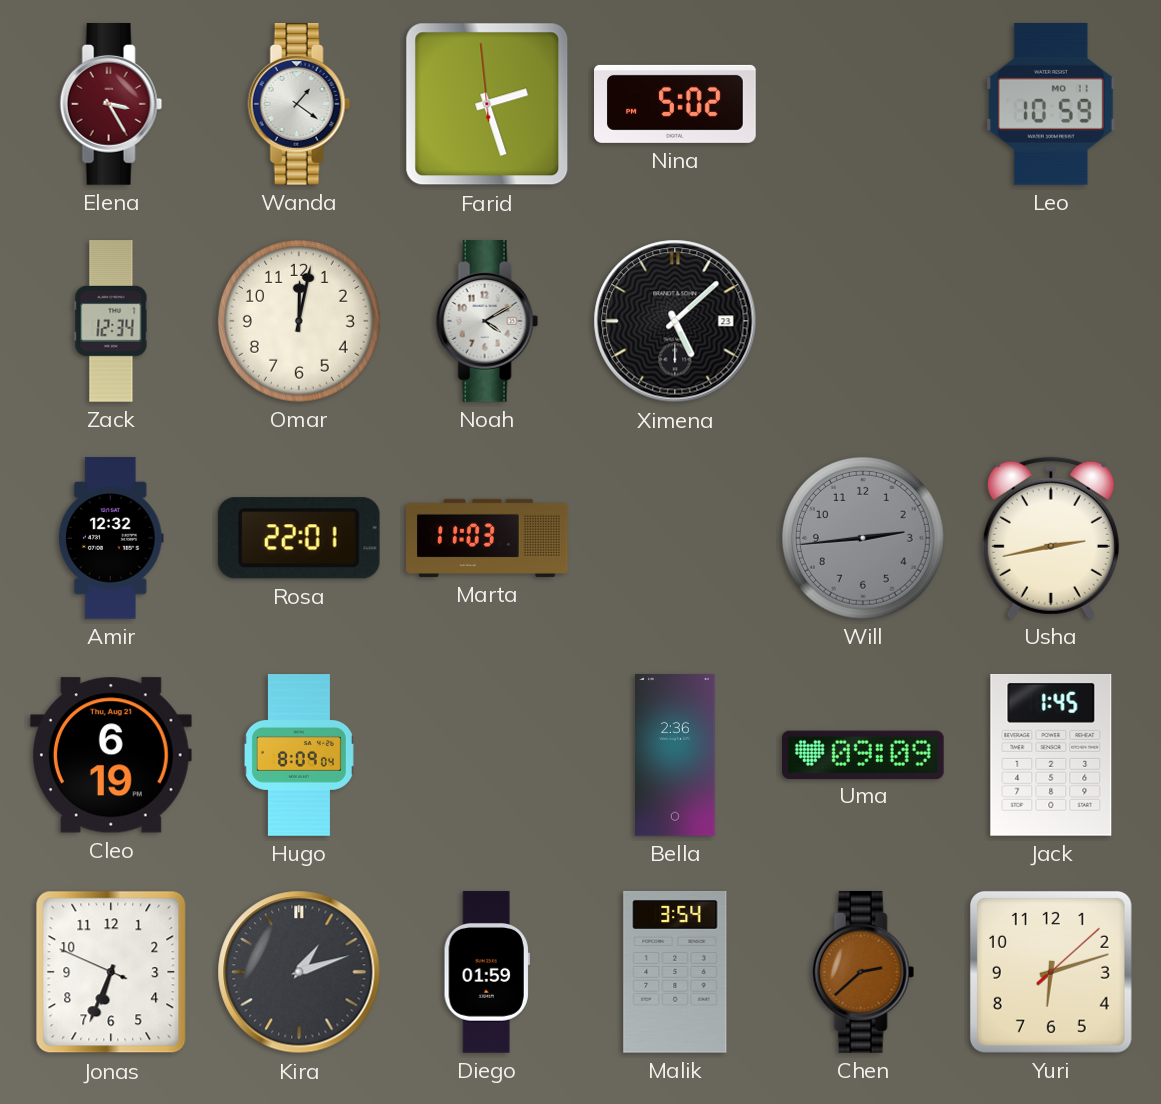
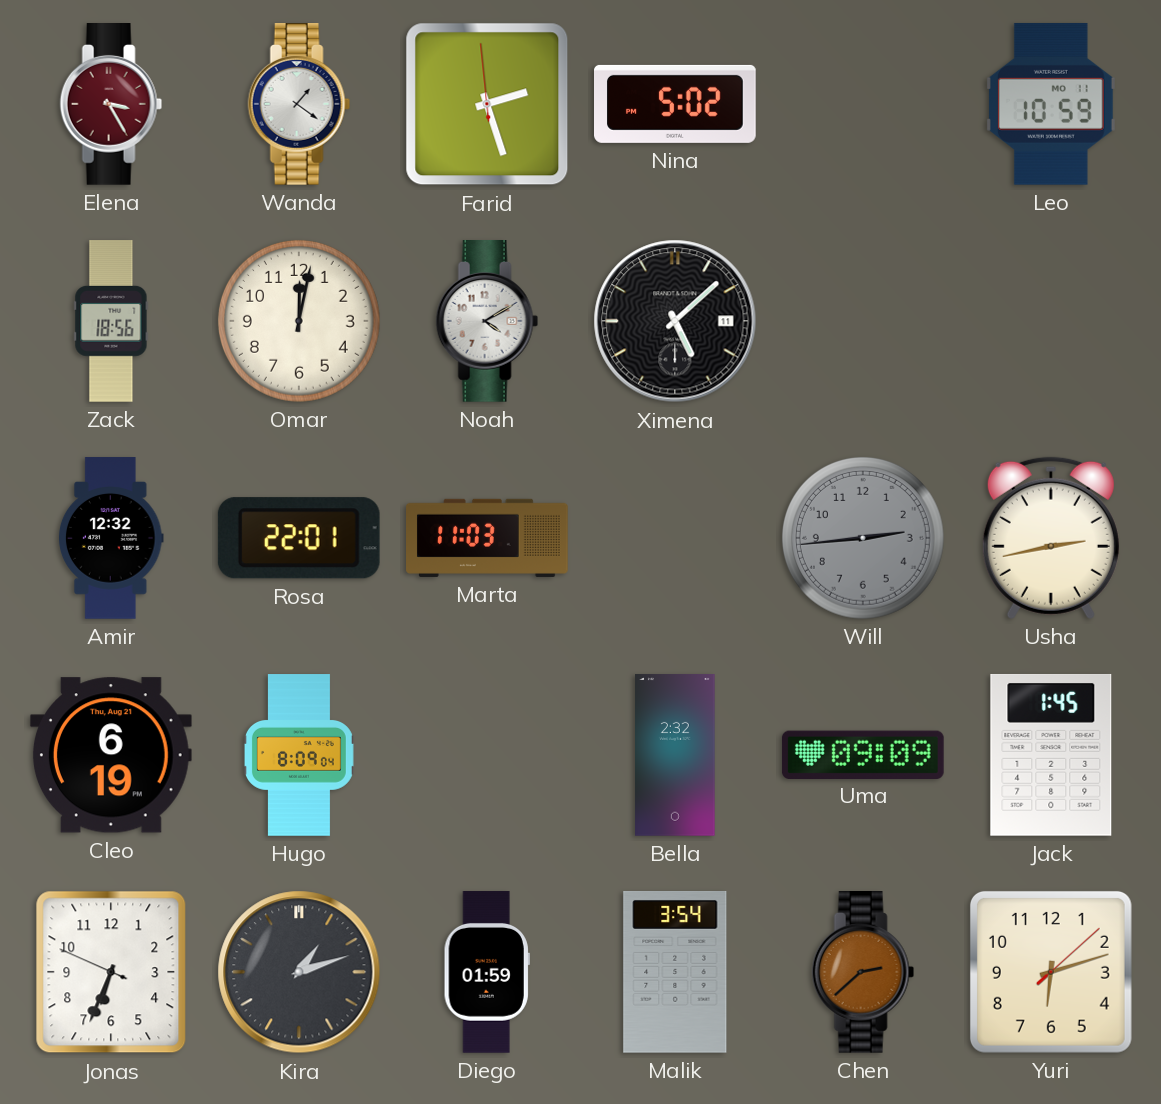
Zack: 12:34 -> 18:56
Ximena date: 23 -> 11
Bella: 2:36 -> 2:32
